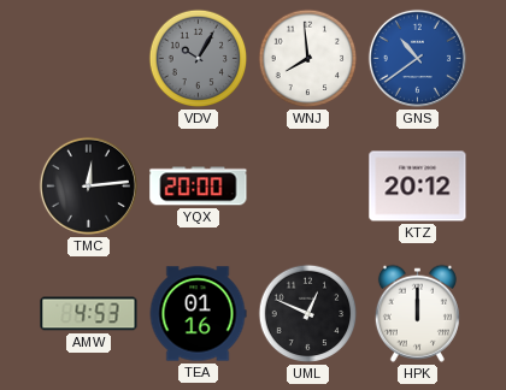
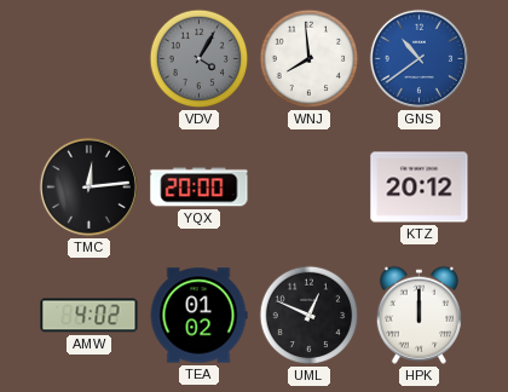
VDV: 10:05 -> 4:05
AMW: 4:53 -> 4:02
TEA: 01:16 -> 01:02
